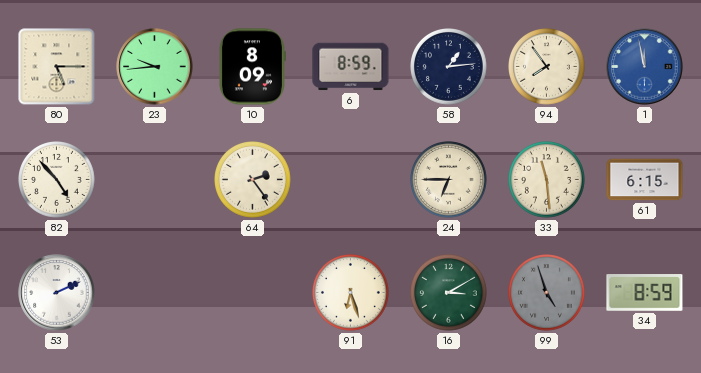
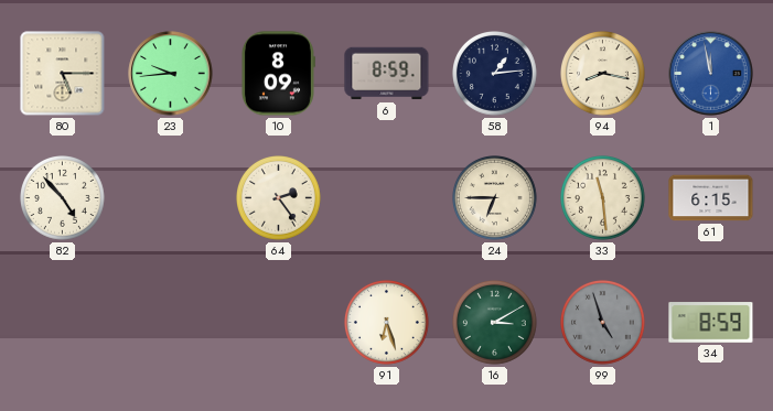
94: 7:54 -> 8:17
53: 2:11 -> none
